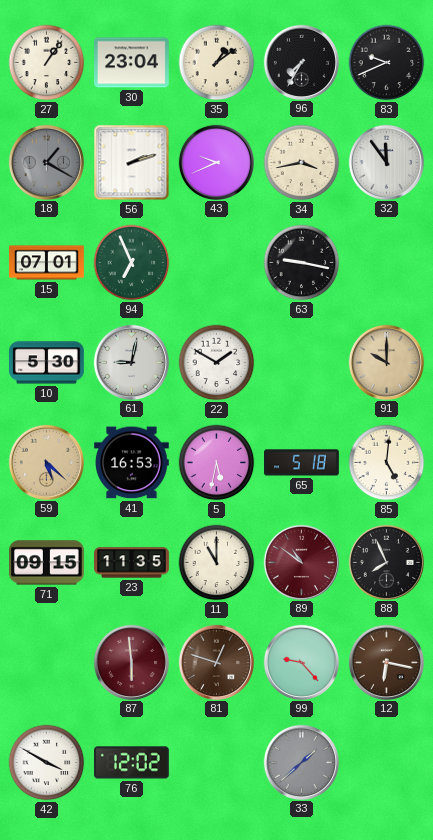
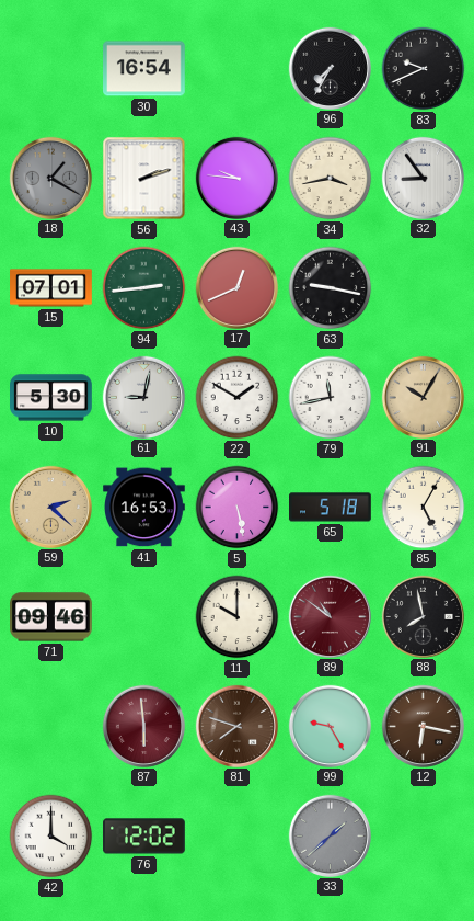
27: 1:06 -> none
30: 23:04 -> 16:54
35: 1:09 -> none
43: 9:41 -> 9:46
32: 11:54 -> 8:54
94: 6:56 -> 2:44
17: none -> 12:41
79: none -> 11:43
91: 10:00 -> 10:05
59: 5:22 -> 2:22
5: 5:32 -> 5:28
85: 5:01 -> 5:05
71: 09:15 -> 09:46
23: 11:35 -> none
11: 11:00 -> 10:00
88: 7:56 -> 7:58
81: 12:48 -> 7:48
99: 9:23 -> 9:25
42: 3:50 -> 4:00
